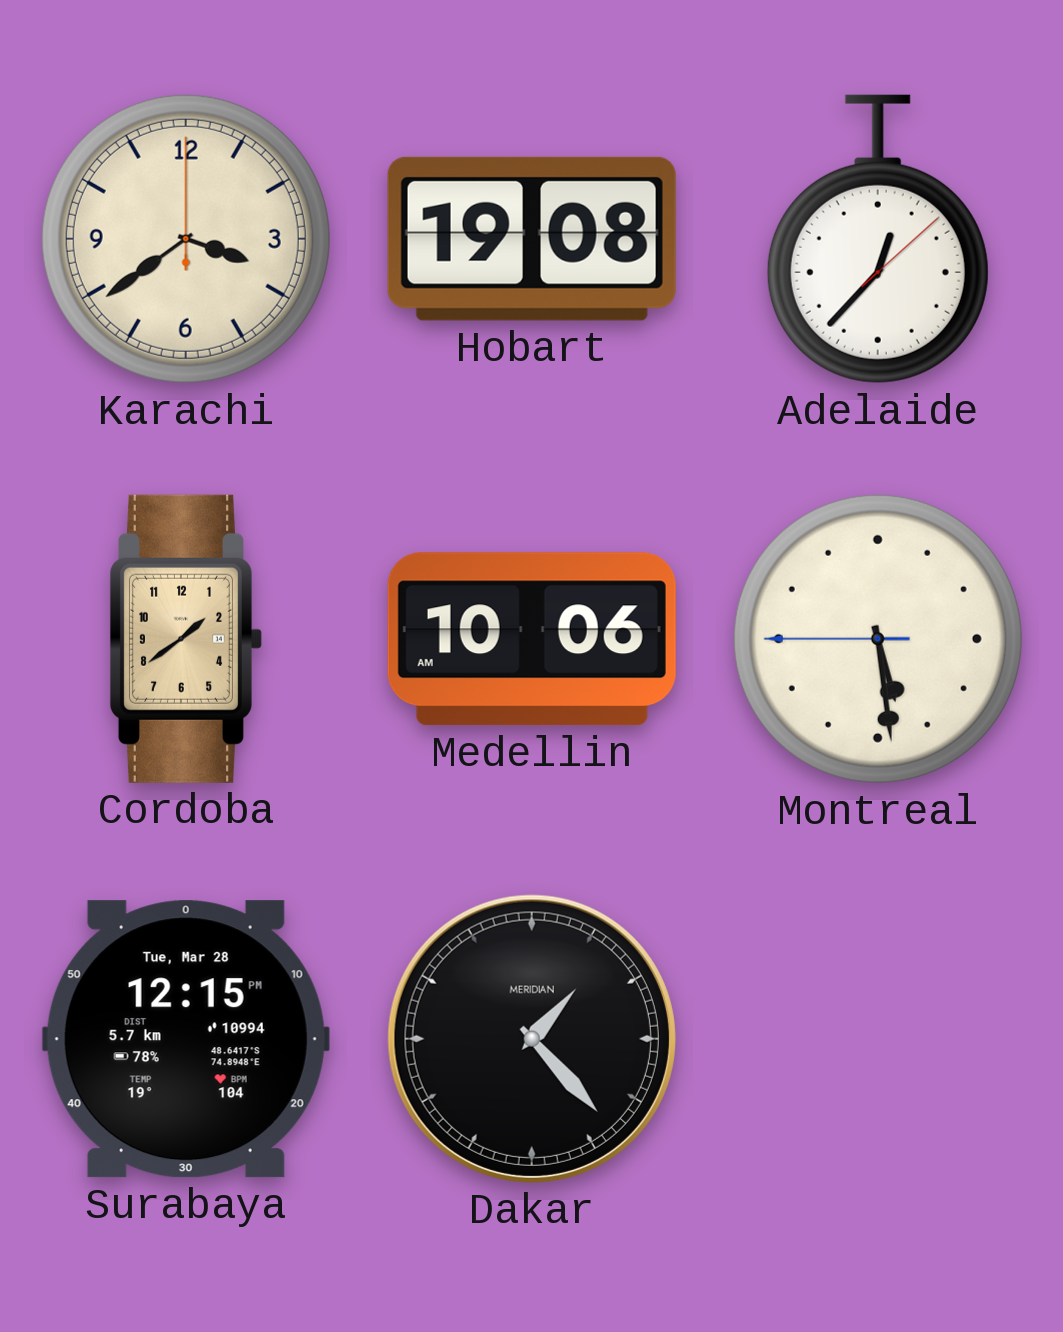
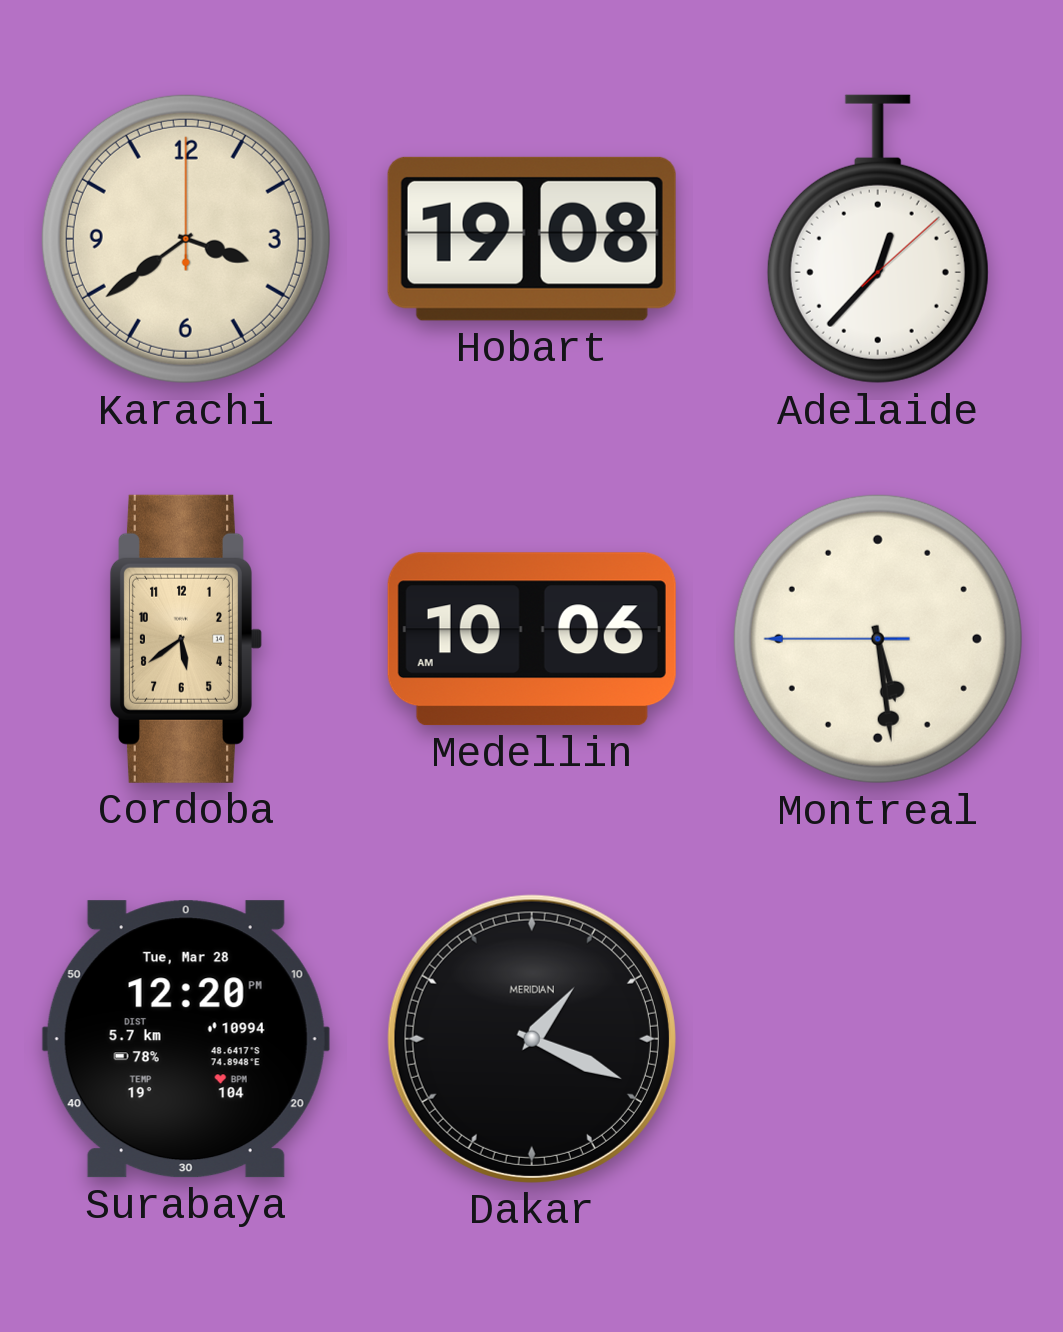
Cordoba: 1:39 -> 5:39
Surabaya: 12:15 -> 12:20
Dakar: 1:23 -> 1:19
